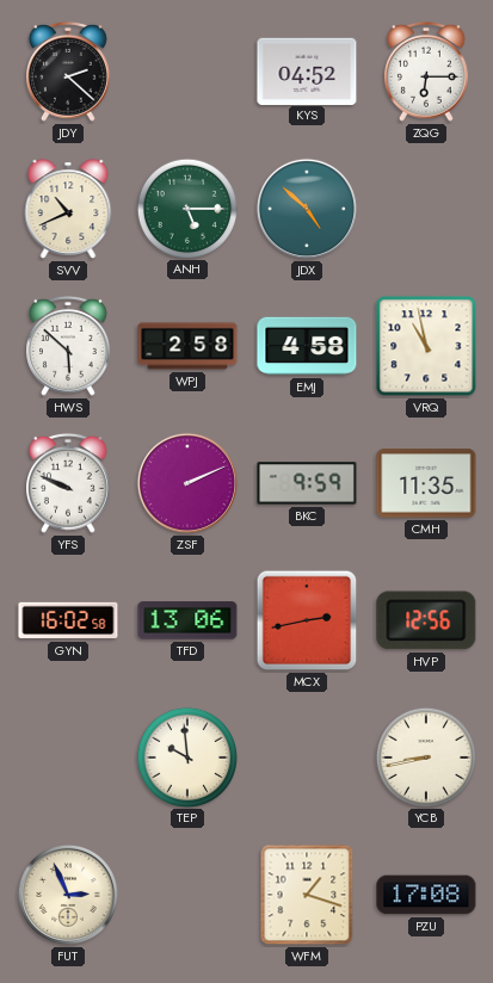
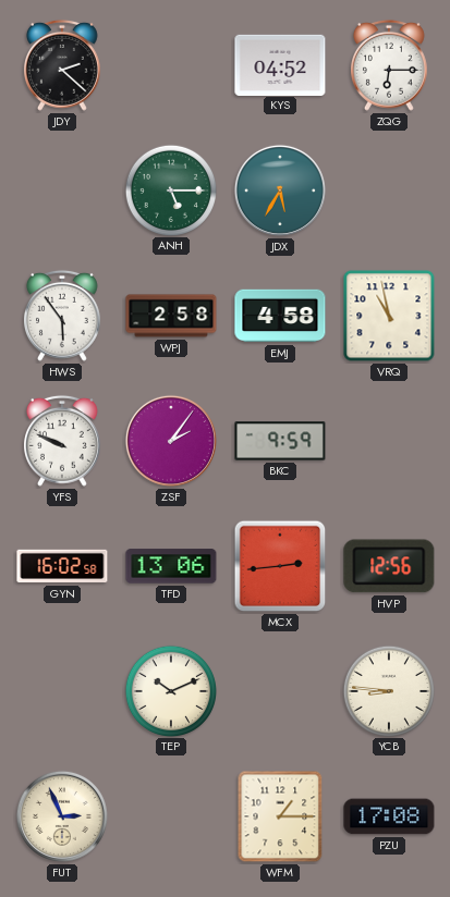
SVV: 10:41 -> none
JDX: 4:52 -> 5:35
HWS: 5:52 -> 5:54
ZSF: 2:11 -> 2:06
CMH: 11:35 -> none
MCX: 2:43 -> 2:44
TEP: 9:59 -> 10:11
YCB: 8:43 -> 8:46
WFM: 1:18 -> 1:15
